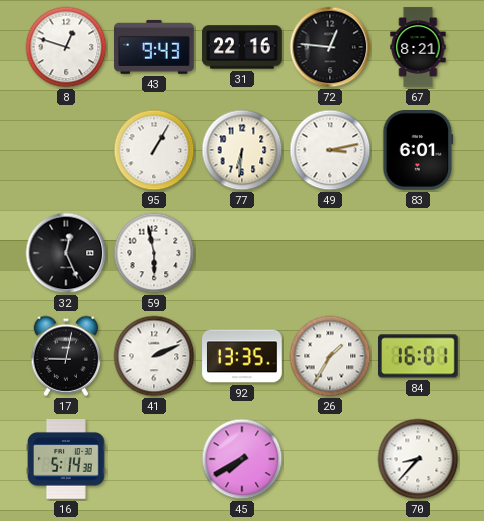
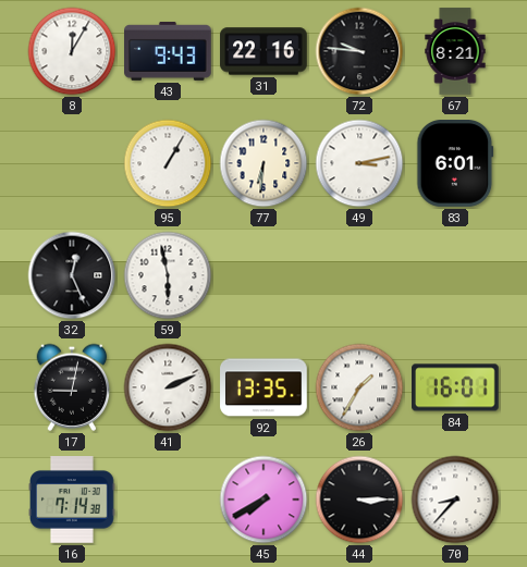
8: 12:48 -> 12:05
72: 12:46 -> 9:46
16: 5:14 -> 7:14
44: none -> 3:15
